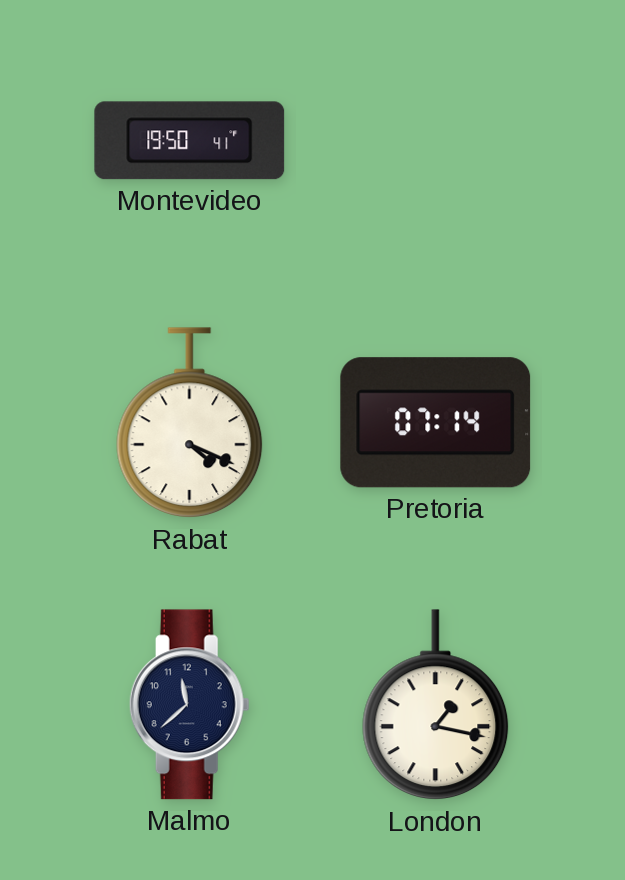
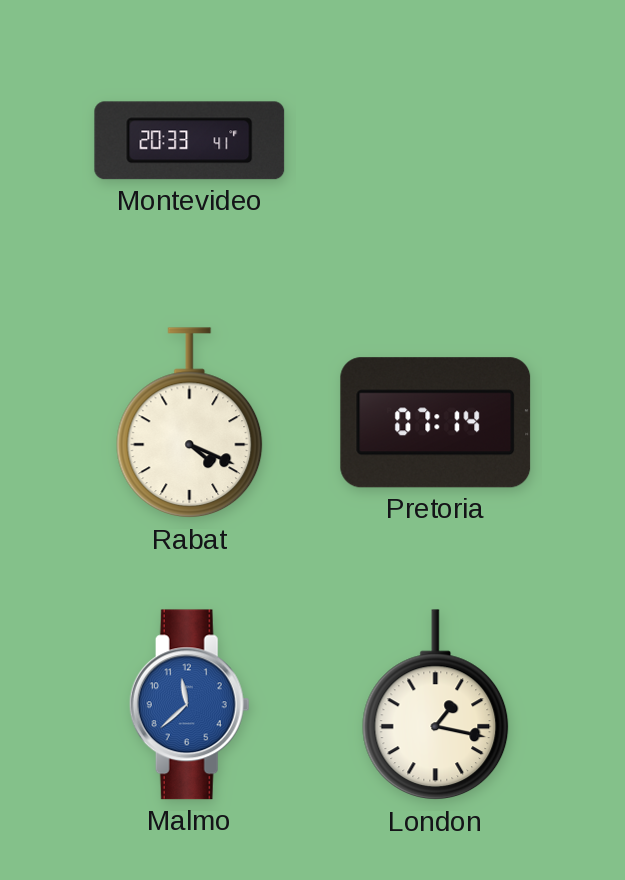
Montevideo: 19:50 -> 20:33
Malmo dial: navy -> blue
